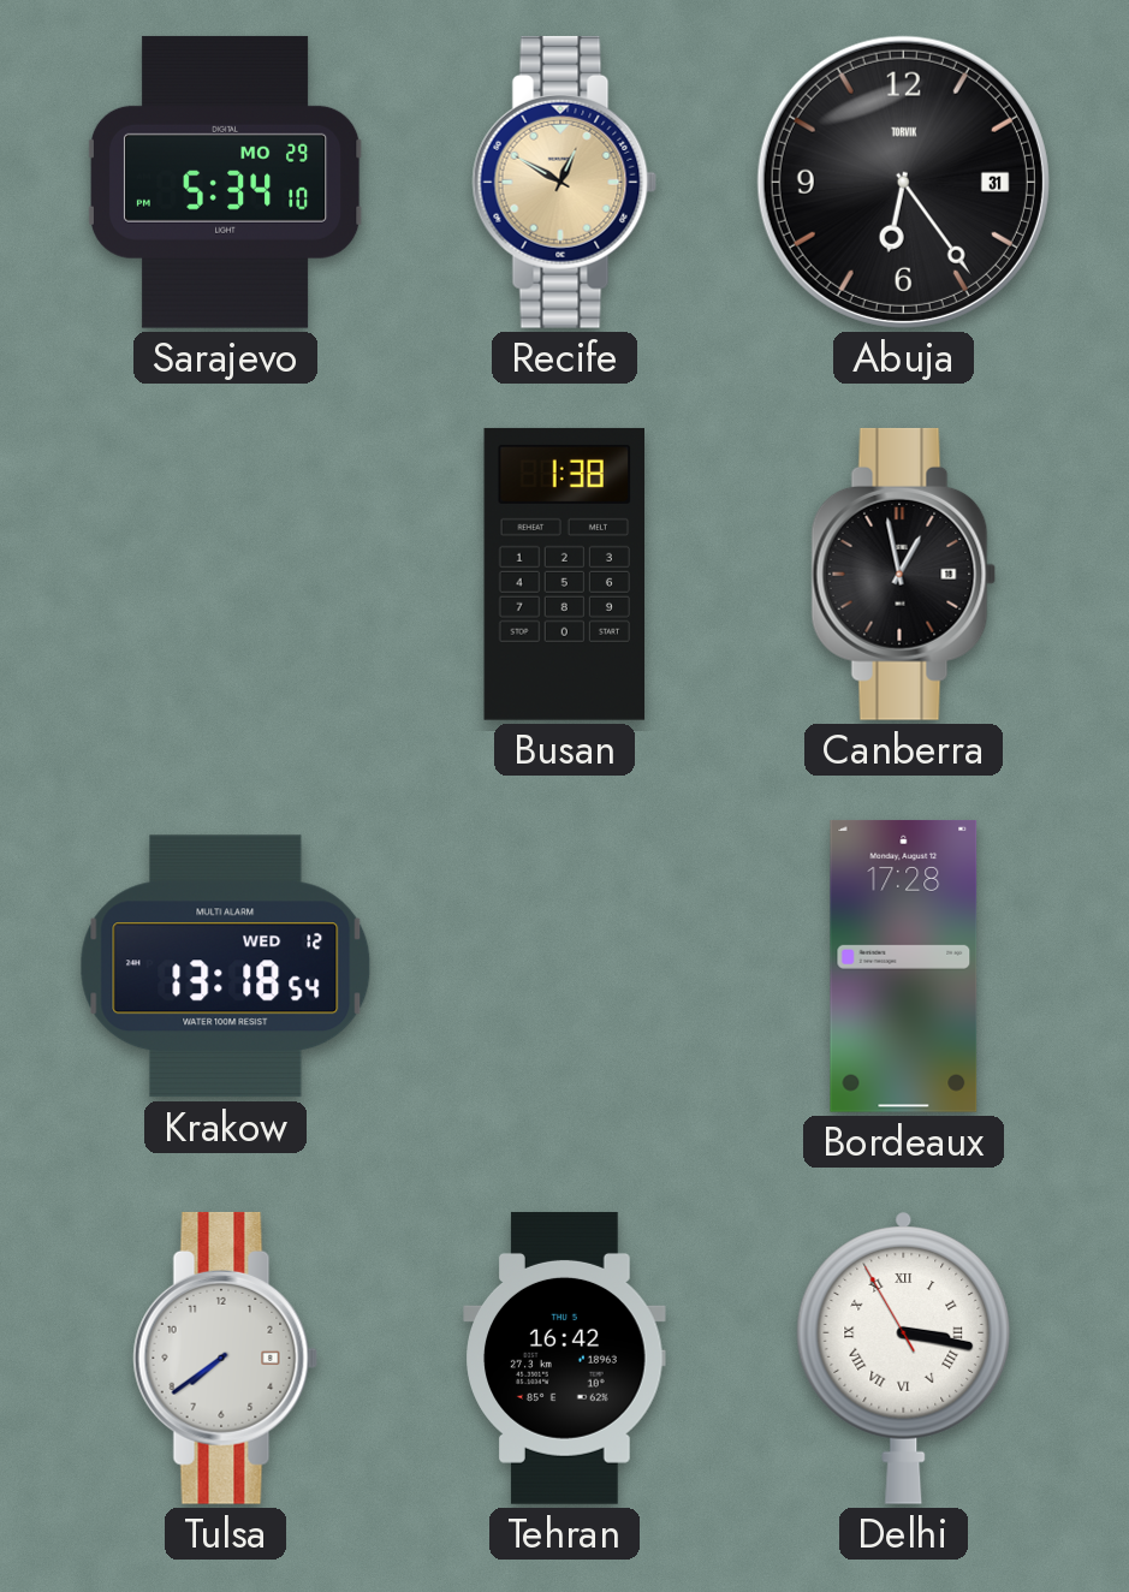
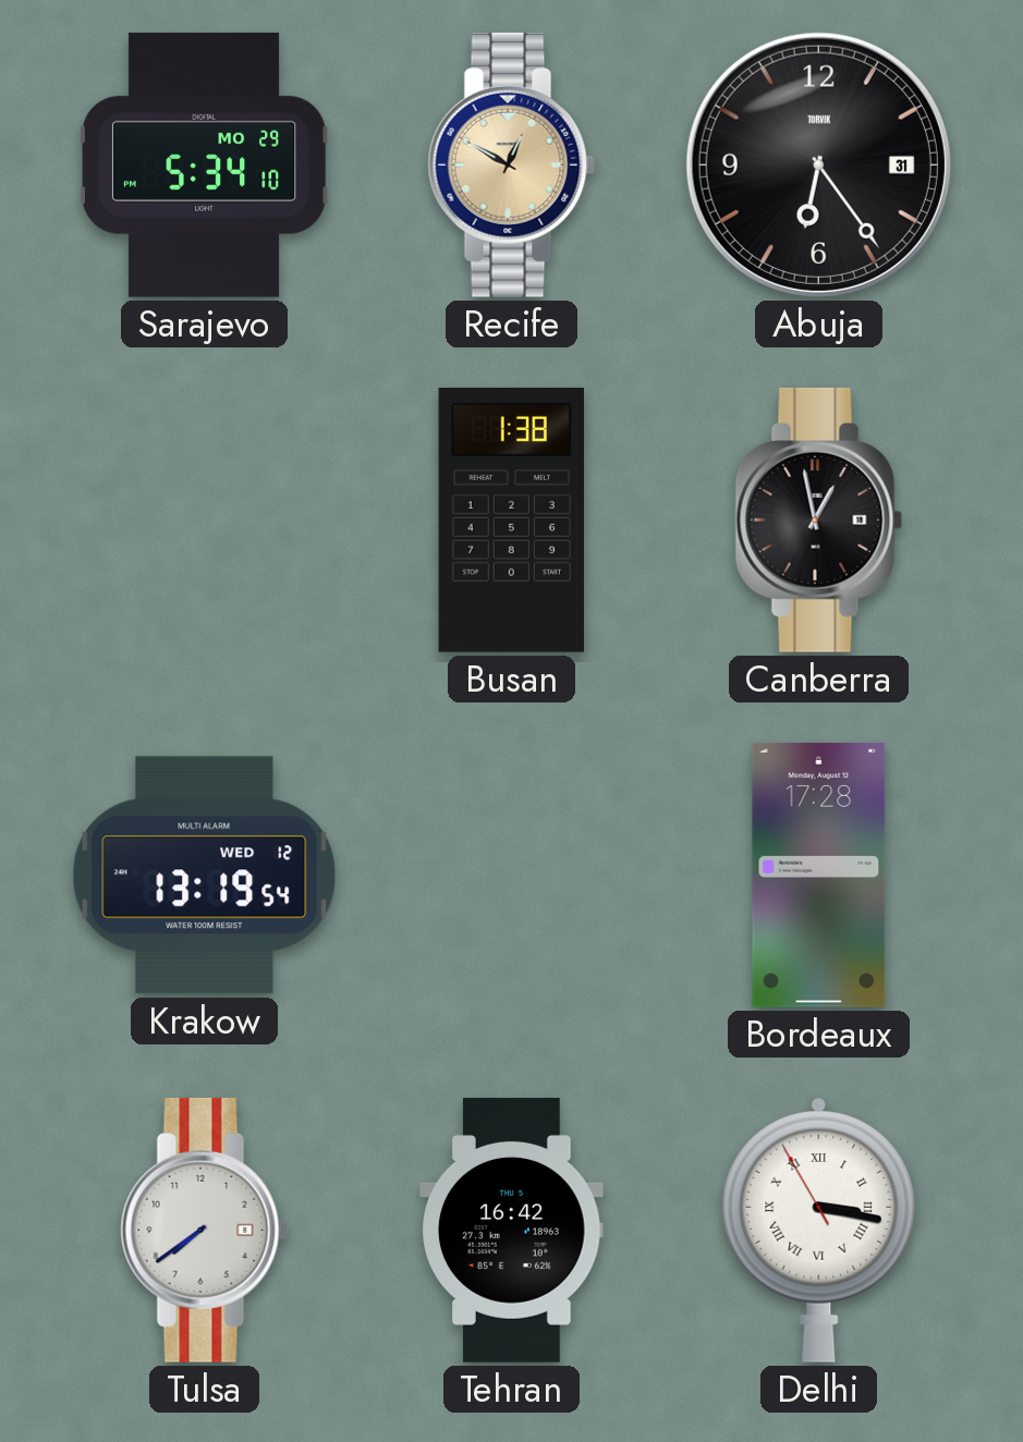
Krakow: 13:18 -> 13:19
